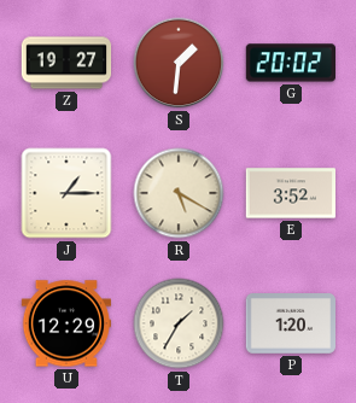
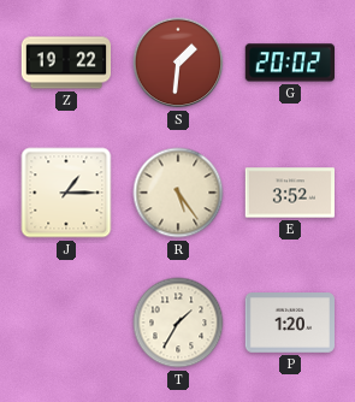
Z: 19:27 -> 19:22
R: 5:20 -> 5:24
U: 12:29 -> none
